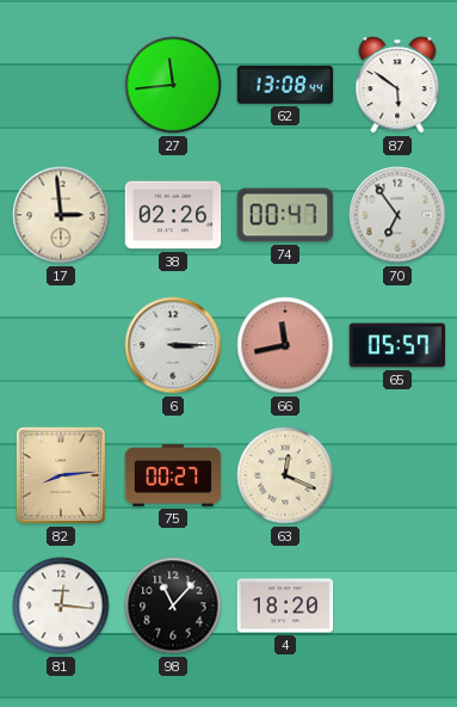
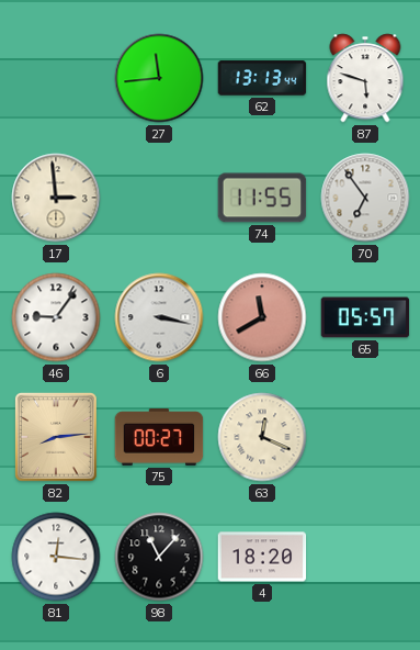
62: 13:08 -> 13:13
87: 5:51 -> 5:48
38: 02:26 -> none
74: 00:47 -> 11:55
46: none -> 9:06
6: 3:15 -> 3:17
66: 11:43 -> 11:40
